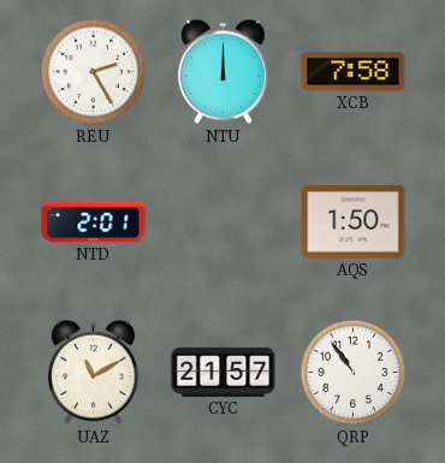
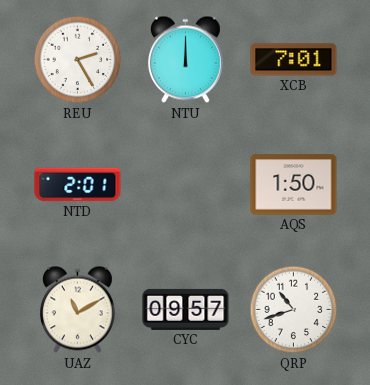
XCB: 7:58 -> 7:01
CYC: 21:57 -> 09:57
QRP: 10:54 -> 10:42
